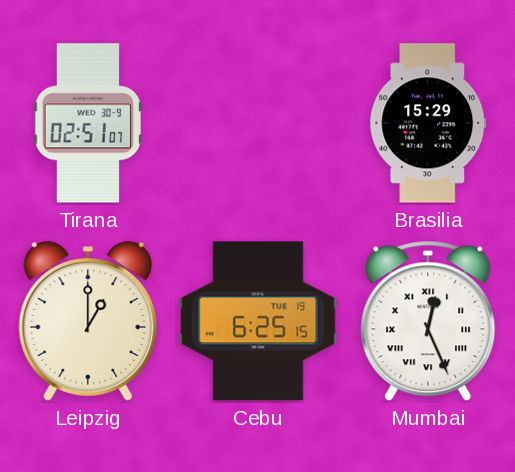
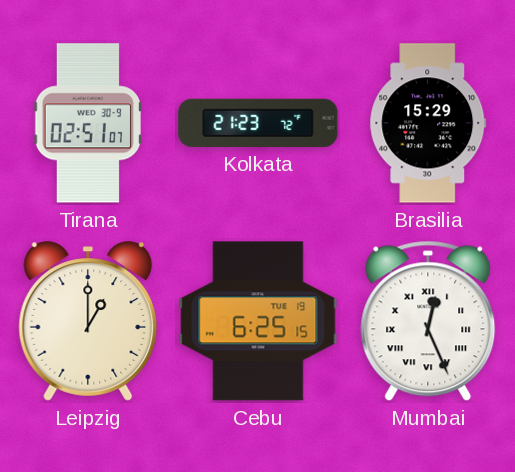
Kolkata: none -> 21:23
